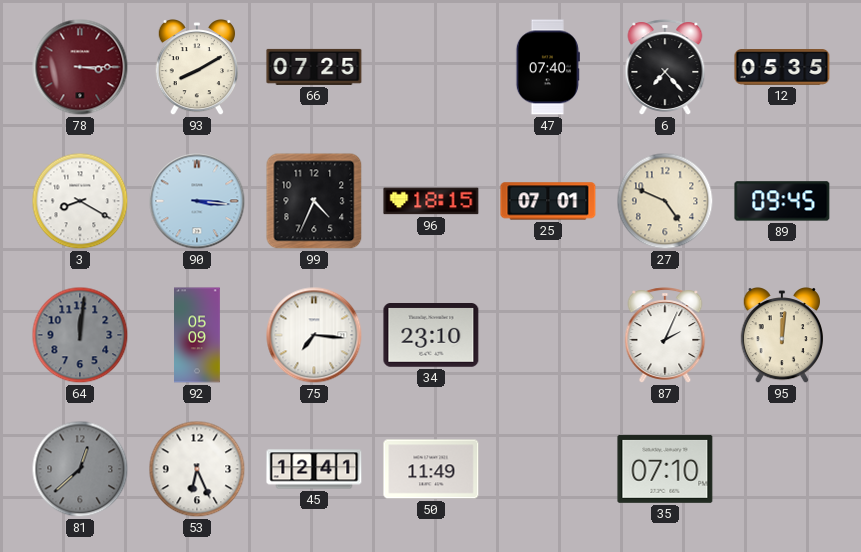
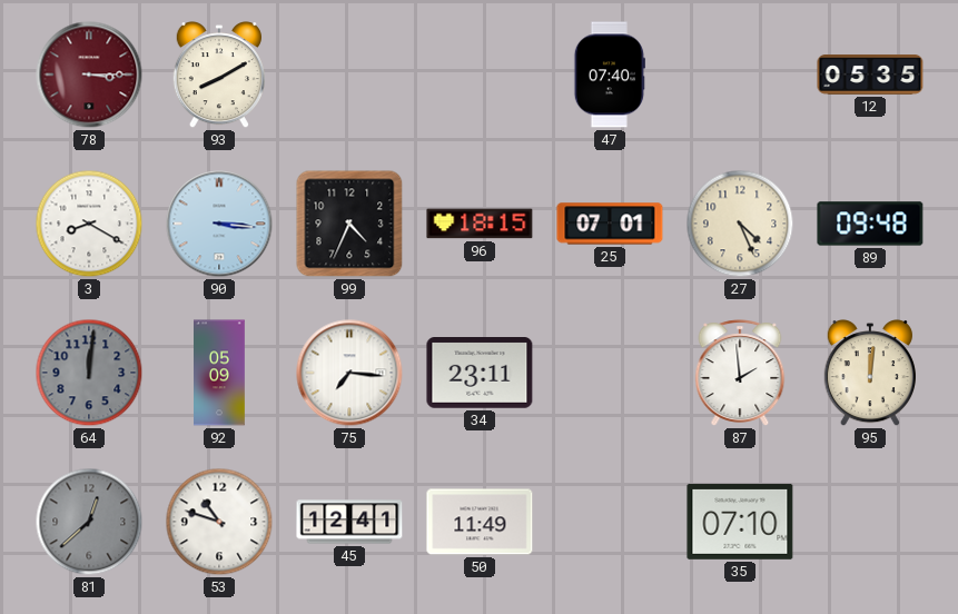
66: 07:25 -> none
6: 7:23 -> none
27: 4:49 -> 4:26
89: 09:45 -> 09:48
34: 23:10 -> 23:11
87: 2:04 -> 1:59
53: 6:26 -> 10:48
